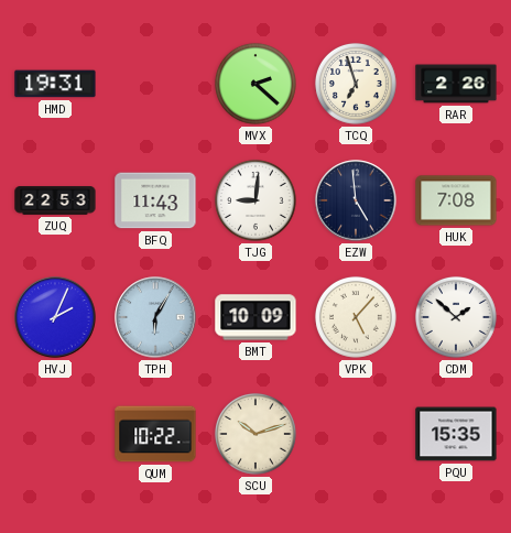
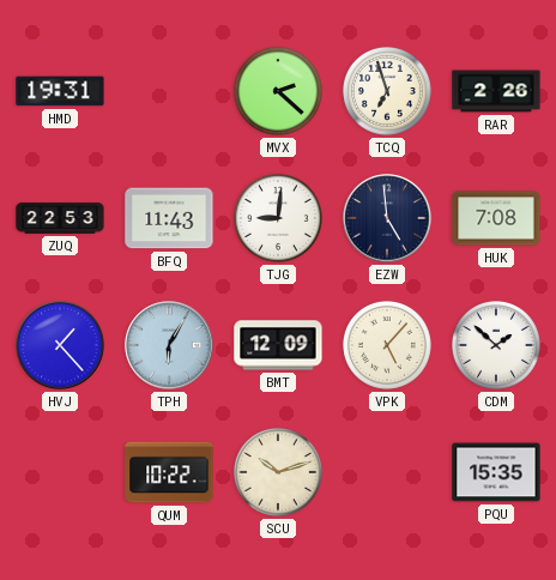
HVJ: 2:04 -> 1:23
BMT: 10:09 -> 12:09
